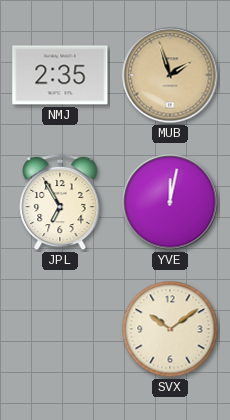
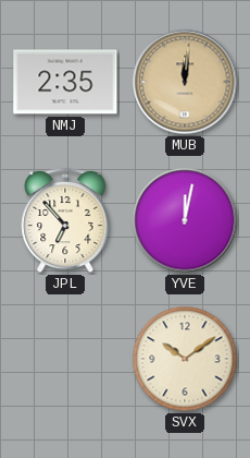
MUB: 1:57 -> 12:01
JPL: 6:55 -> 6:53
